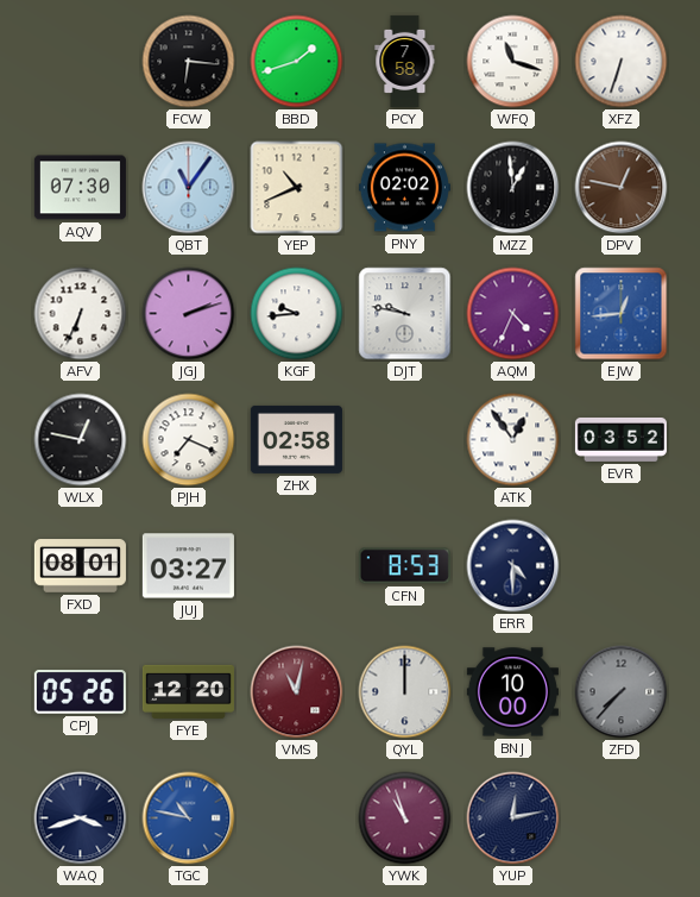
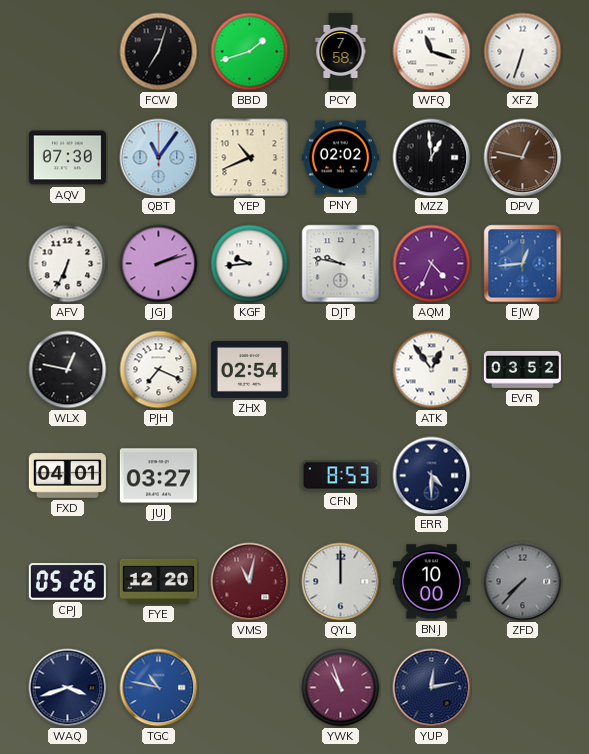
FCW: 6:16 -> 7:03
ZHX: 02:58 -> 02:54
FXD: 08:01 -> 04:01
